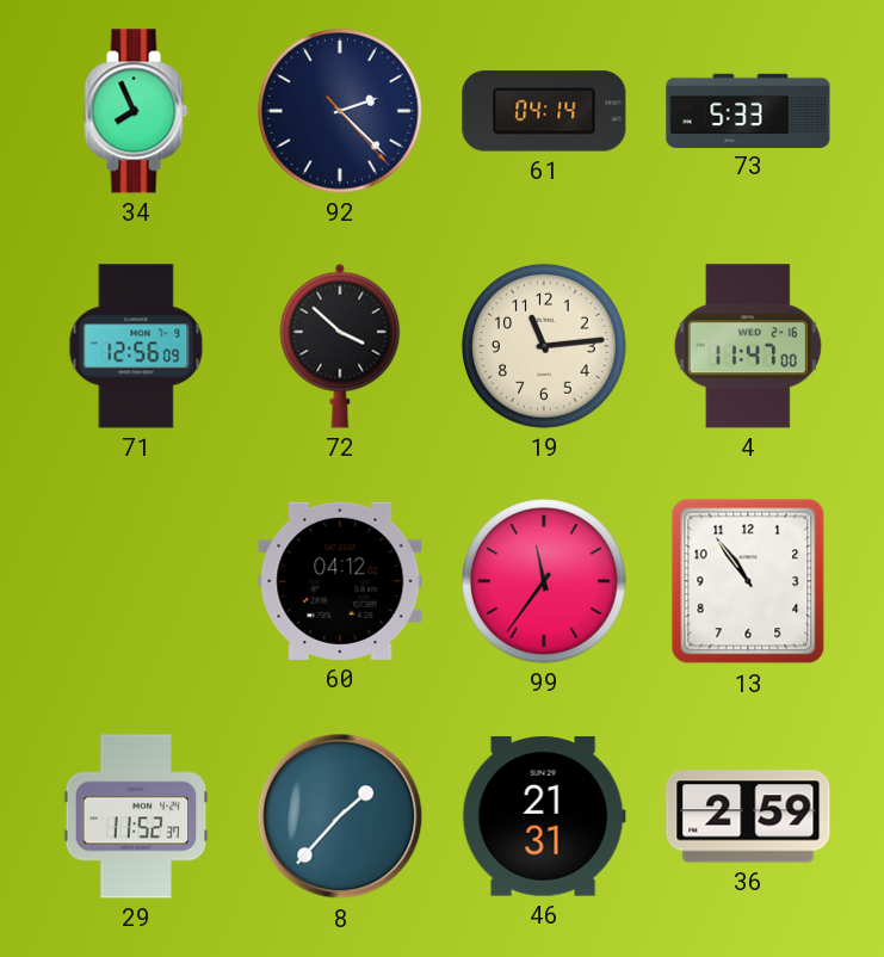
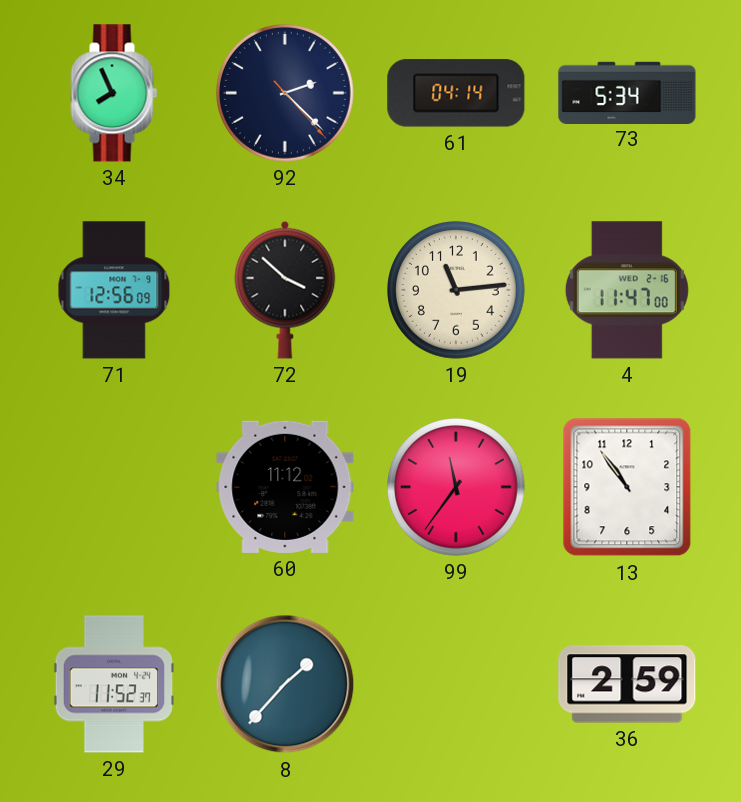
73: 5:33 -> 5:34
60: 04:12 -> 11:12
46: 21:31 -> none
